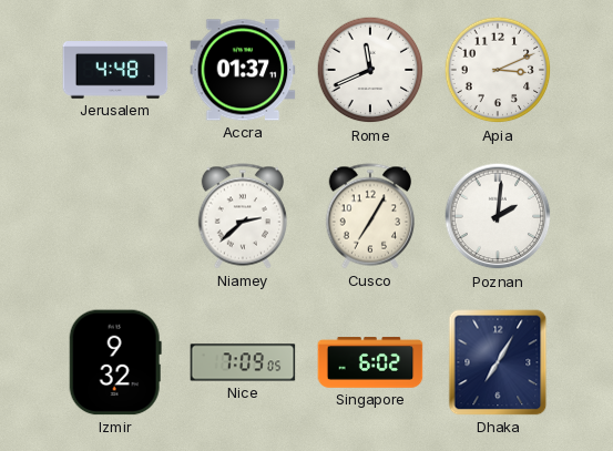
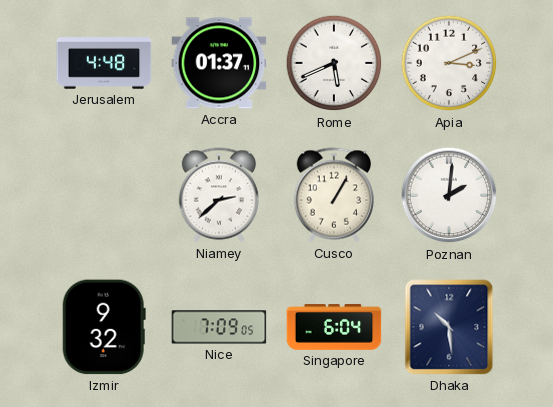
Rome: 11:41 -> 5:41
Cusco: 7:05 -> 1:05
Singapore: 6:02 -> 6:04
Dhaka: 7:05 -> 10:29
